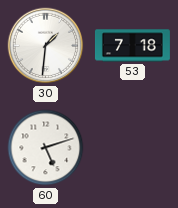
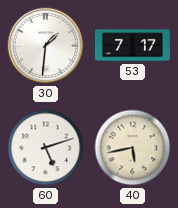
53: 7:18 -> 7:17
40: none -> 5:43
